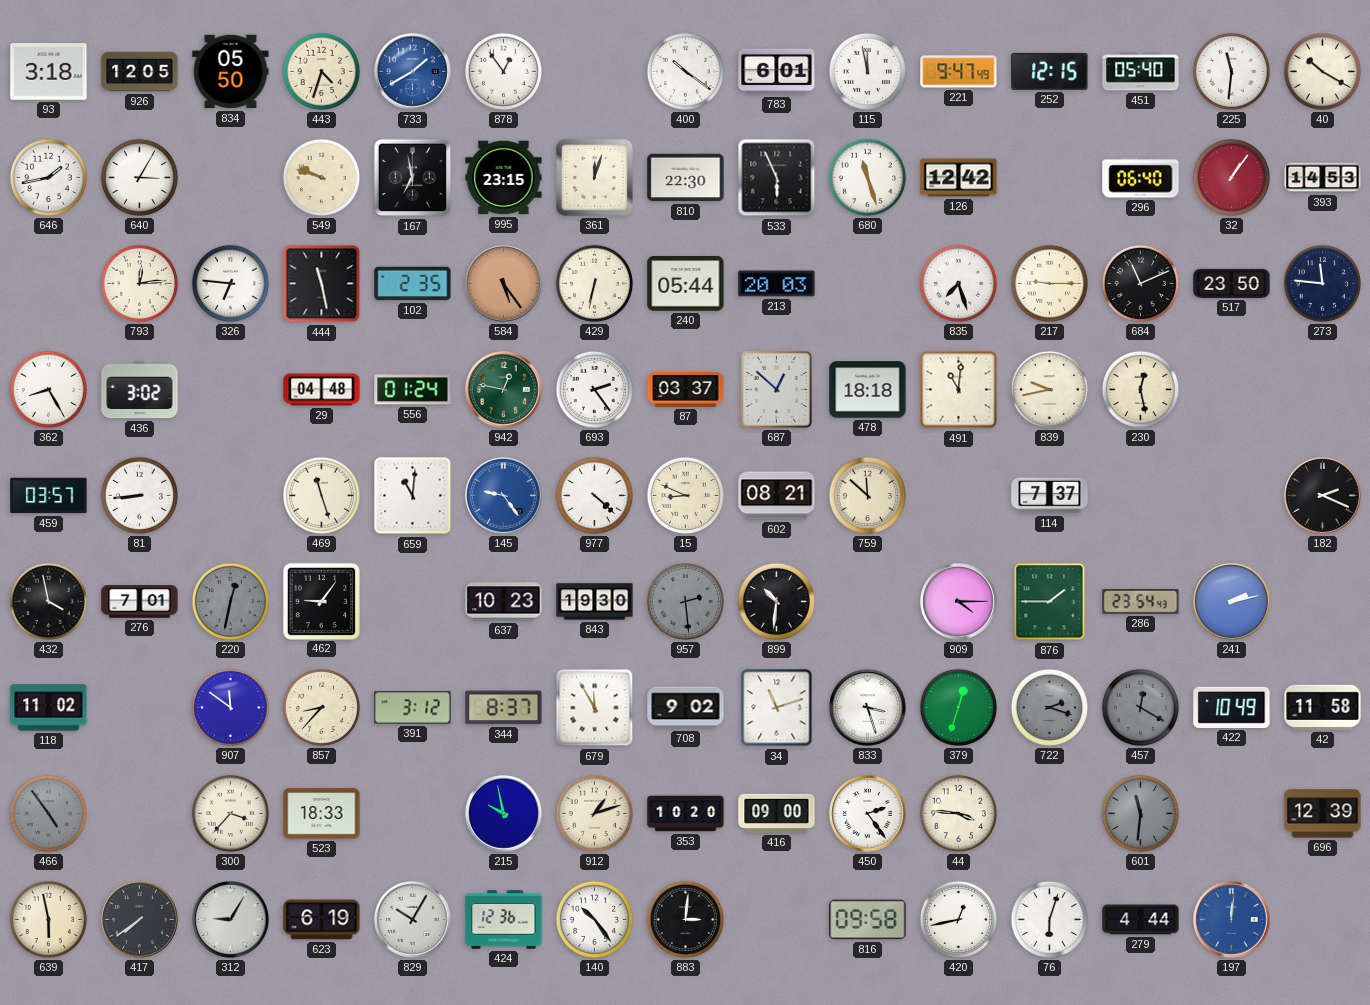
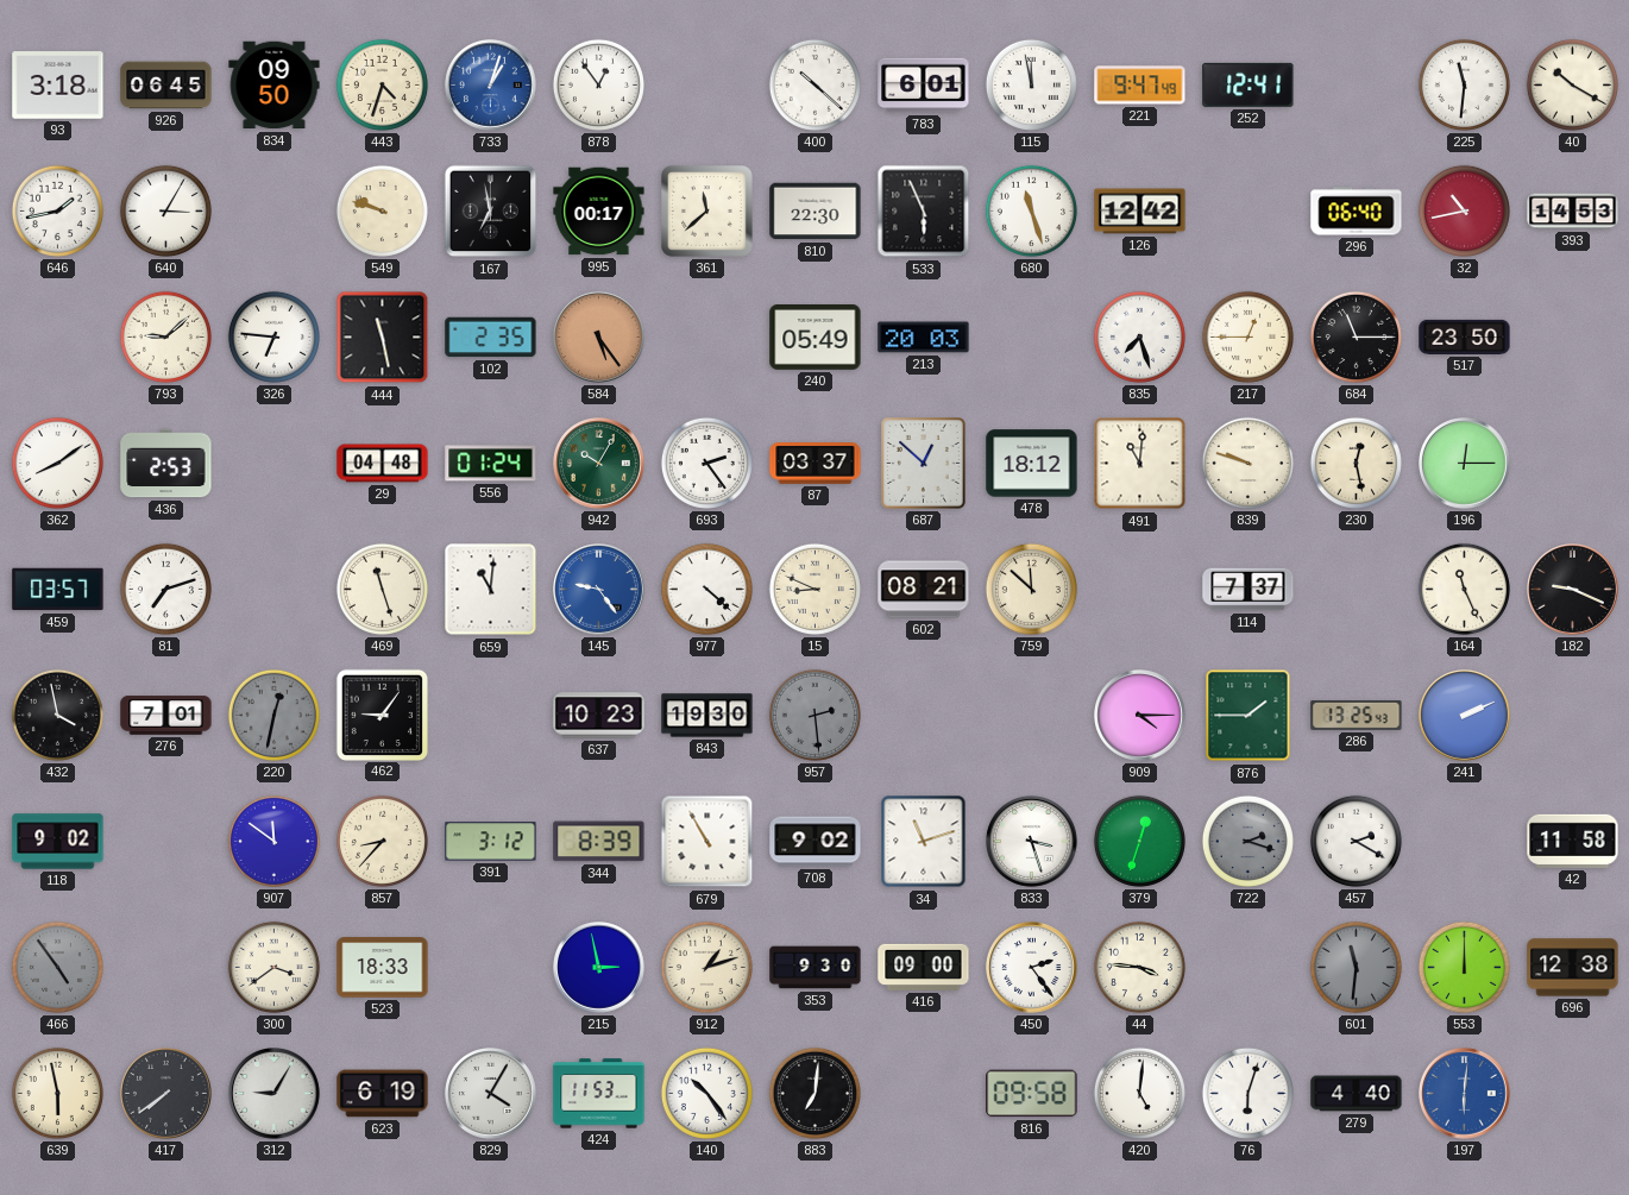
926: 12:05 -> 06:45
834: 05:50 -> 09:50
733: 1:40 -> 1:03
400: 10:21 -> 10:22
252: 12:15 -> 12:41
451: 05:40 -> none
995: 23:15 -> 00:17
361: 12:03 -> 11:38
32: 1:06 -> 10:43
793: 12:14 -> 9:08
429: 6:32 -> none
240: 05:44 -> 05:49
217: 9:15 -> 12:45
684: 11:11 -> 11:15
273: 11:46 -> none
362: 8:25 -> 8:09
436: 3:02 -> 2:53
942: 12:47 -> 10:05
478: 18:18 -> 18:12
839: 9:43 -> 9:48
196: none -> 12:15
81: 8:44 -> 7:12
164: none -> 11:26
182: 2:19 -> 9:19
899: 10:31 -> none
286: 23:54 -> 13:25
241: 2:13 -> 2:11
118: 11:02 -> 9:02
344: 8:37 -> 8:39
679: 11:55 -> 10:55
457: 12:20 -> 2:20
457 dial: grey -> white
422: 10:49 -> none
300: 3:37 -> 3:39
215: 9:58 -> 2:58
353: 10:20 -> 9:30
553: none -> 12:00
696: 12:39 -> 12:38
829: 10:05 -> 4:05
424: 12:36 -> 11:53
883: 3:01 -> 7:01
420: 12:43 -> 5:01
279: 4:44 -> 4:40
197: 12:01 -> 6:01
